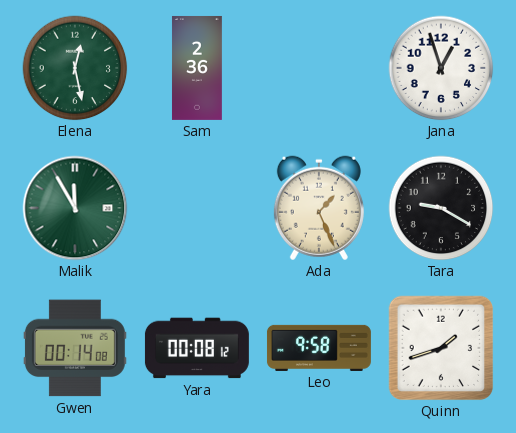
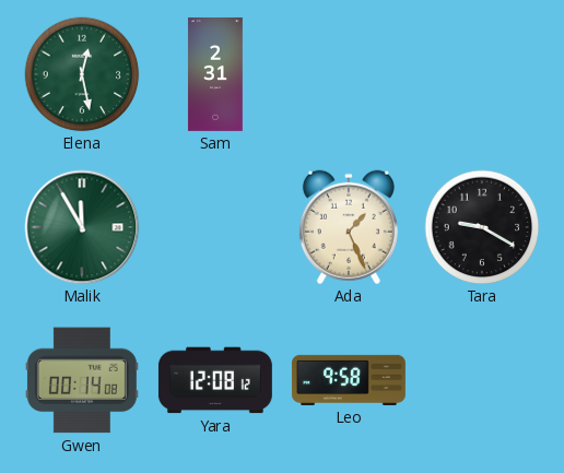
Sam: 2:36 -> 2:31
Jana: 12:57 -> none
Yara: 00:08 -> 12:08
Quinn: 1:42 -> none
